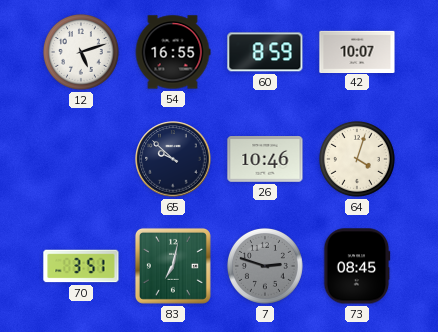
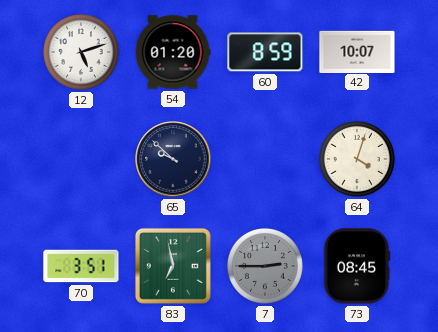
54: 16:55 -> 01:20
26: 10:46 -> none
83: 7:02 -> 6:58
7: 2:48 -> 2:45
